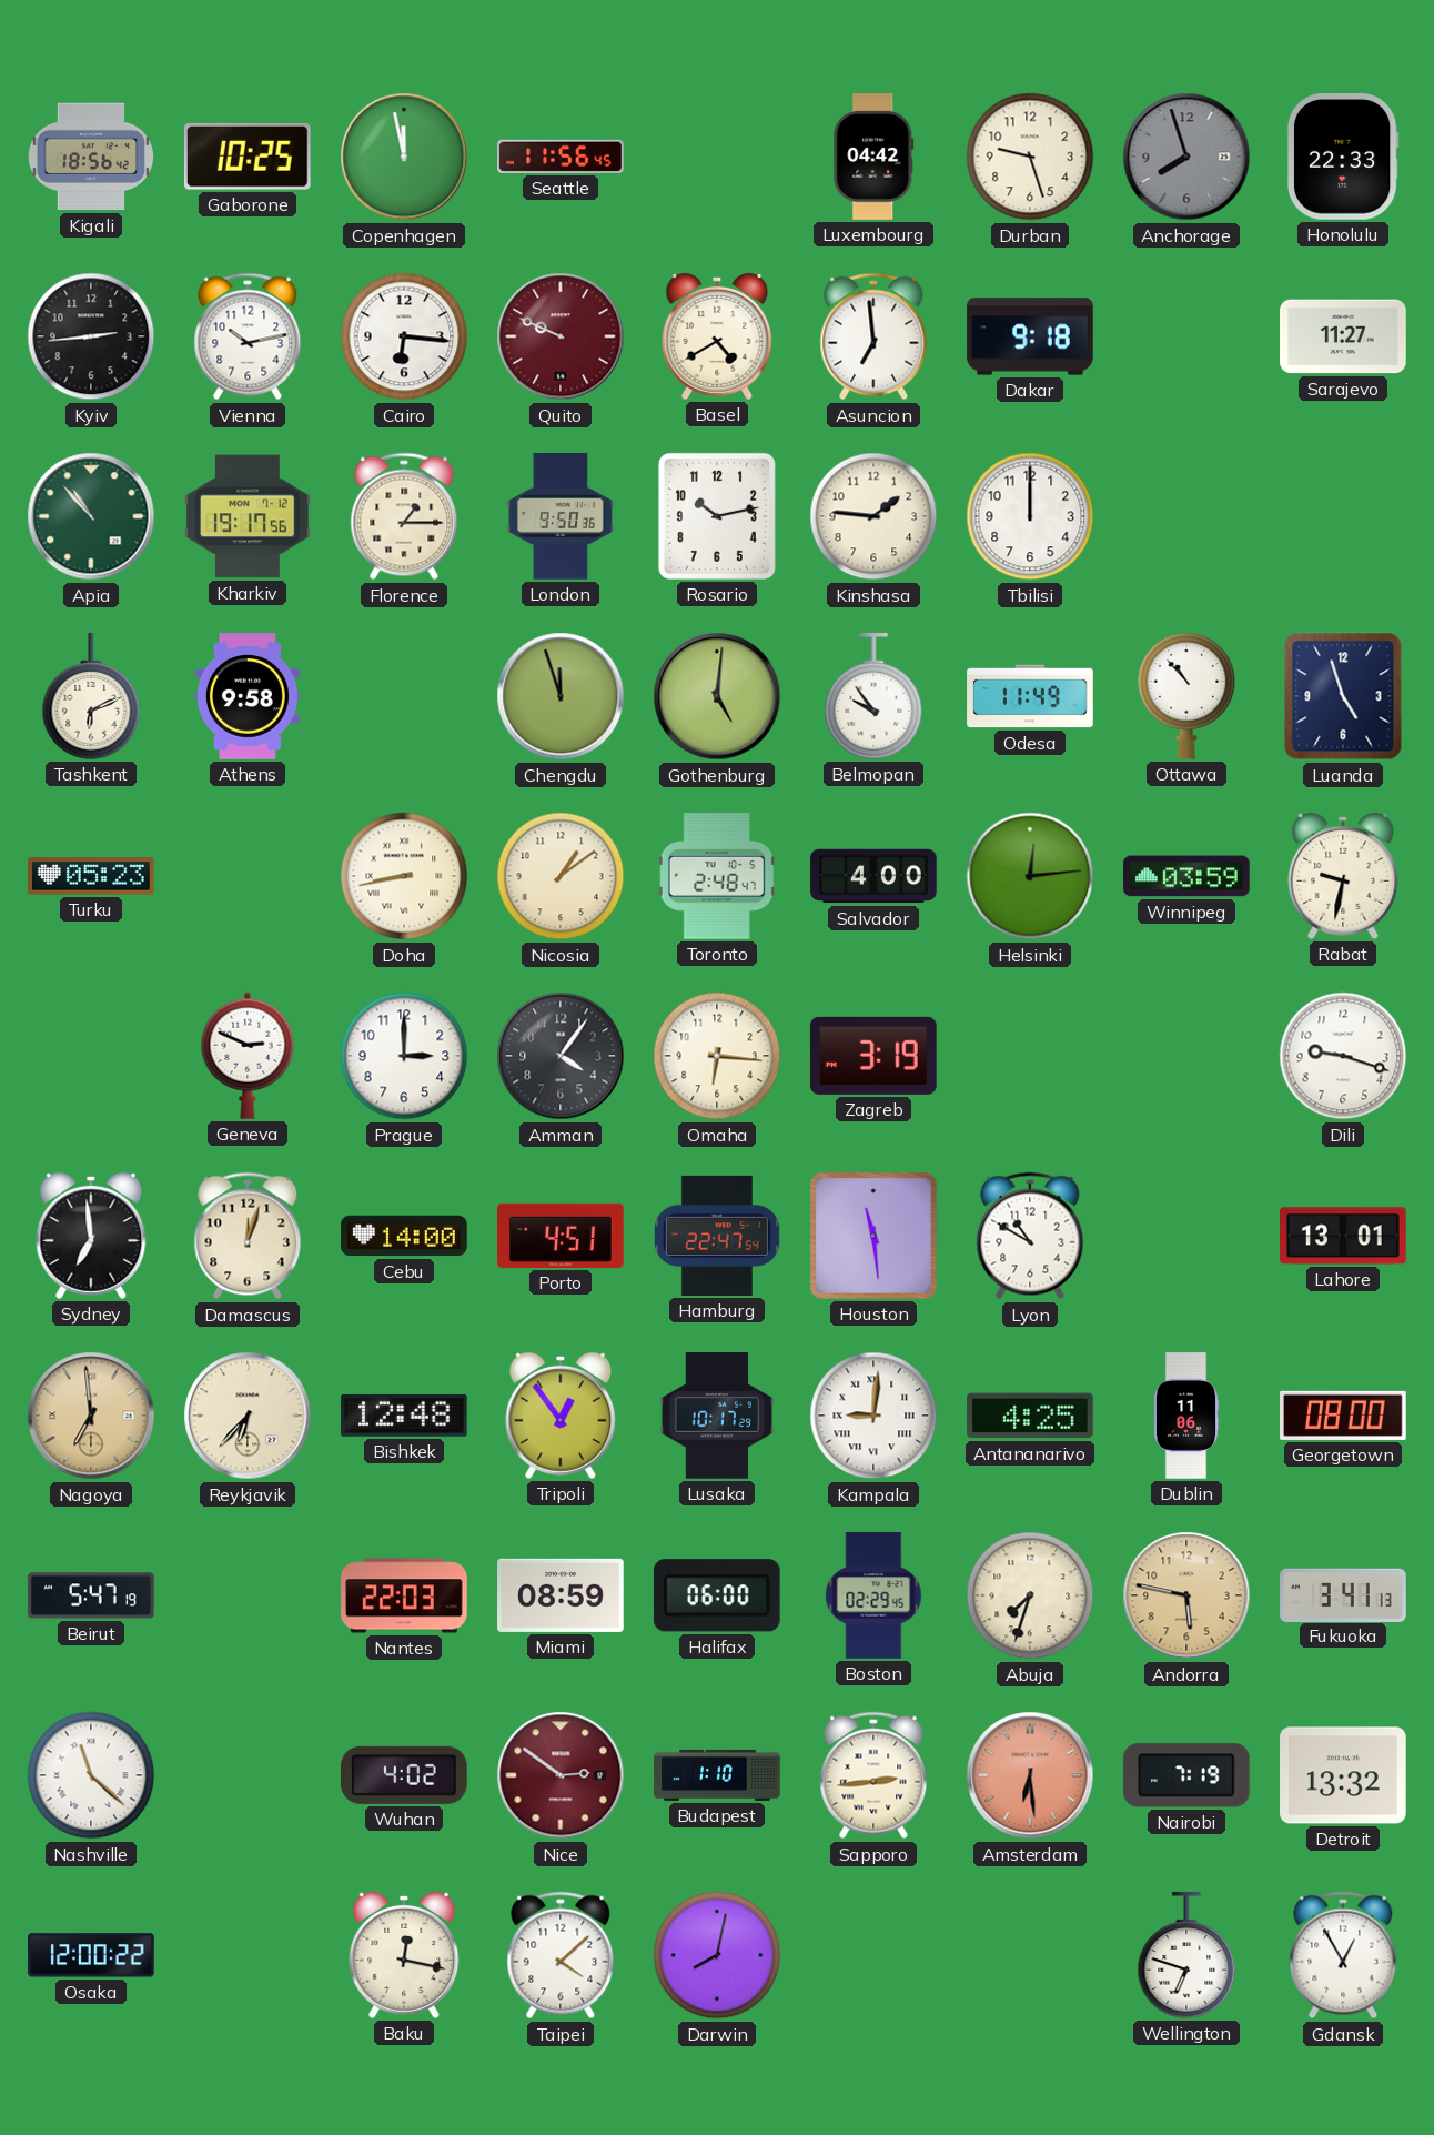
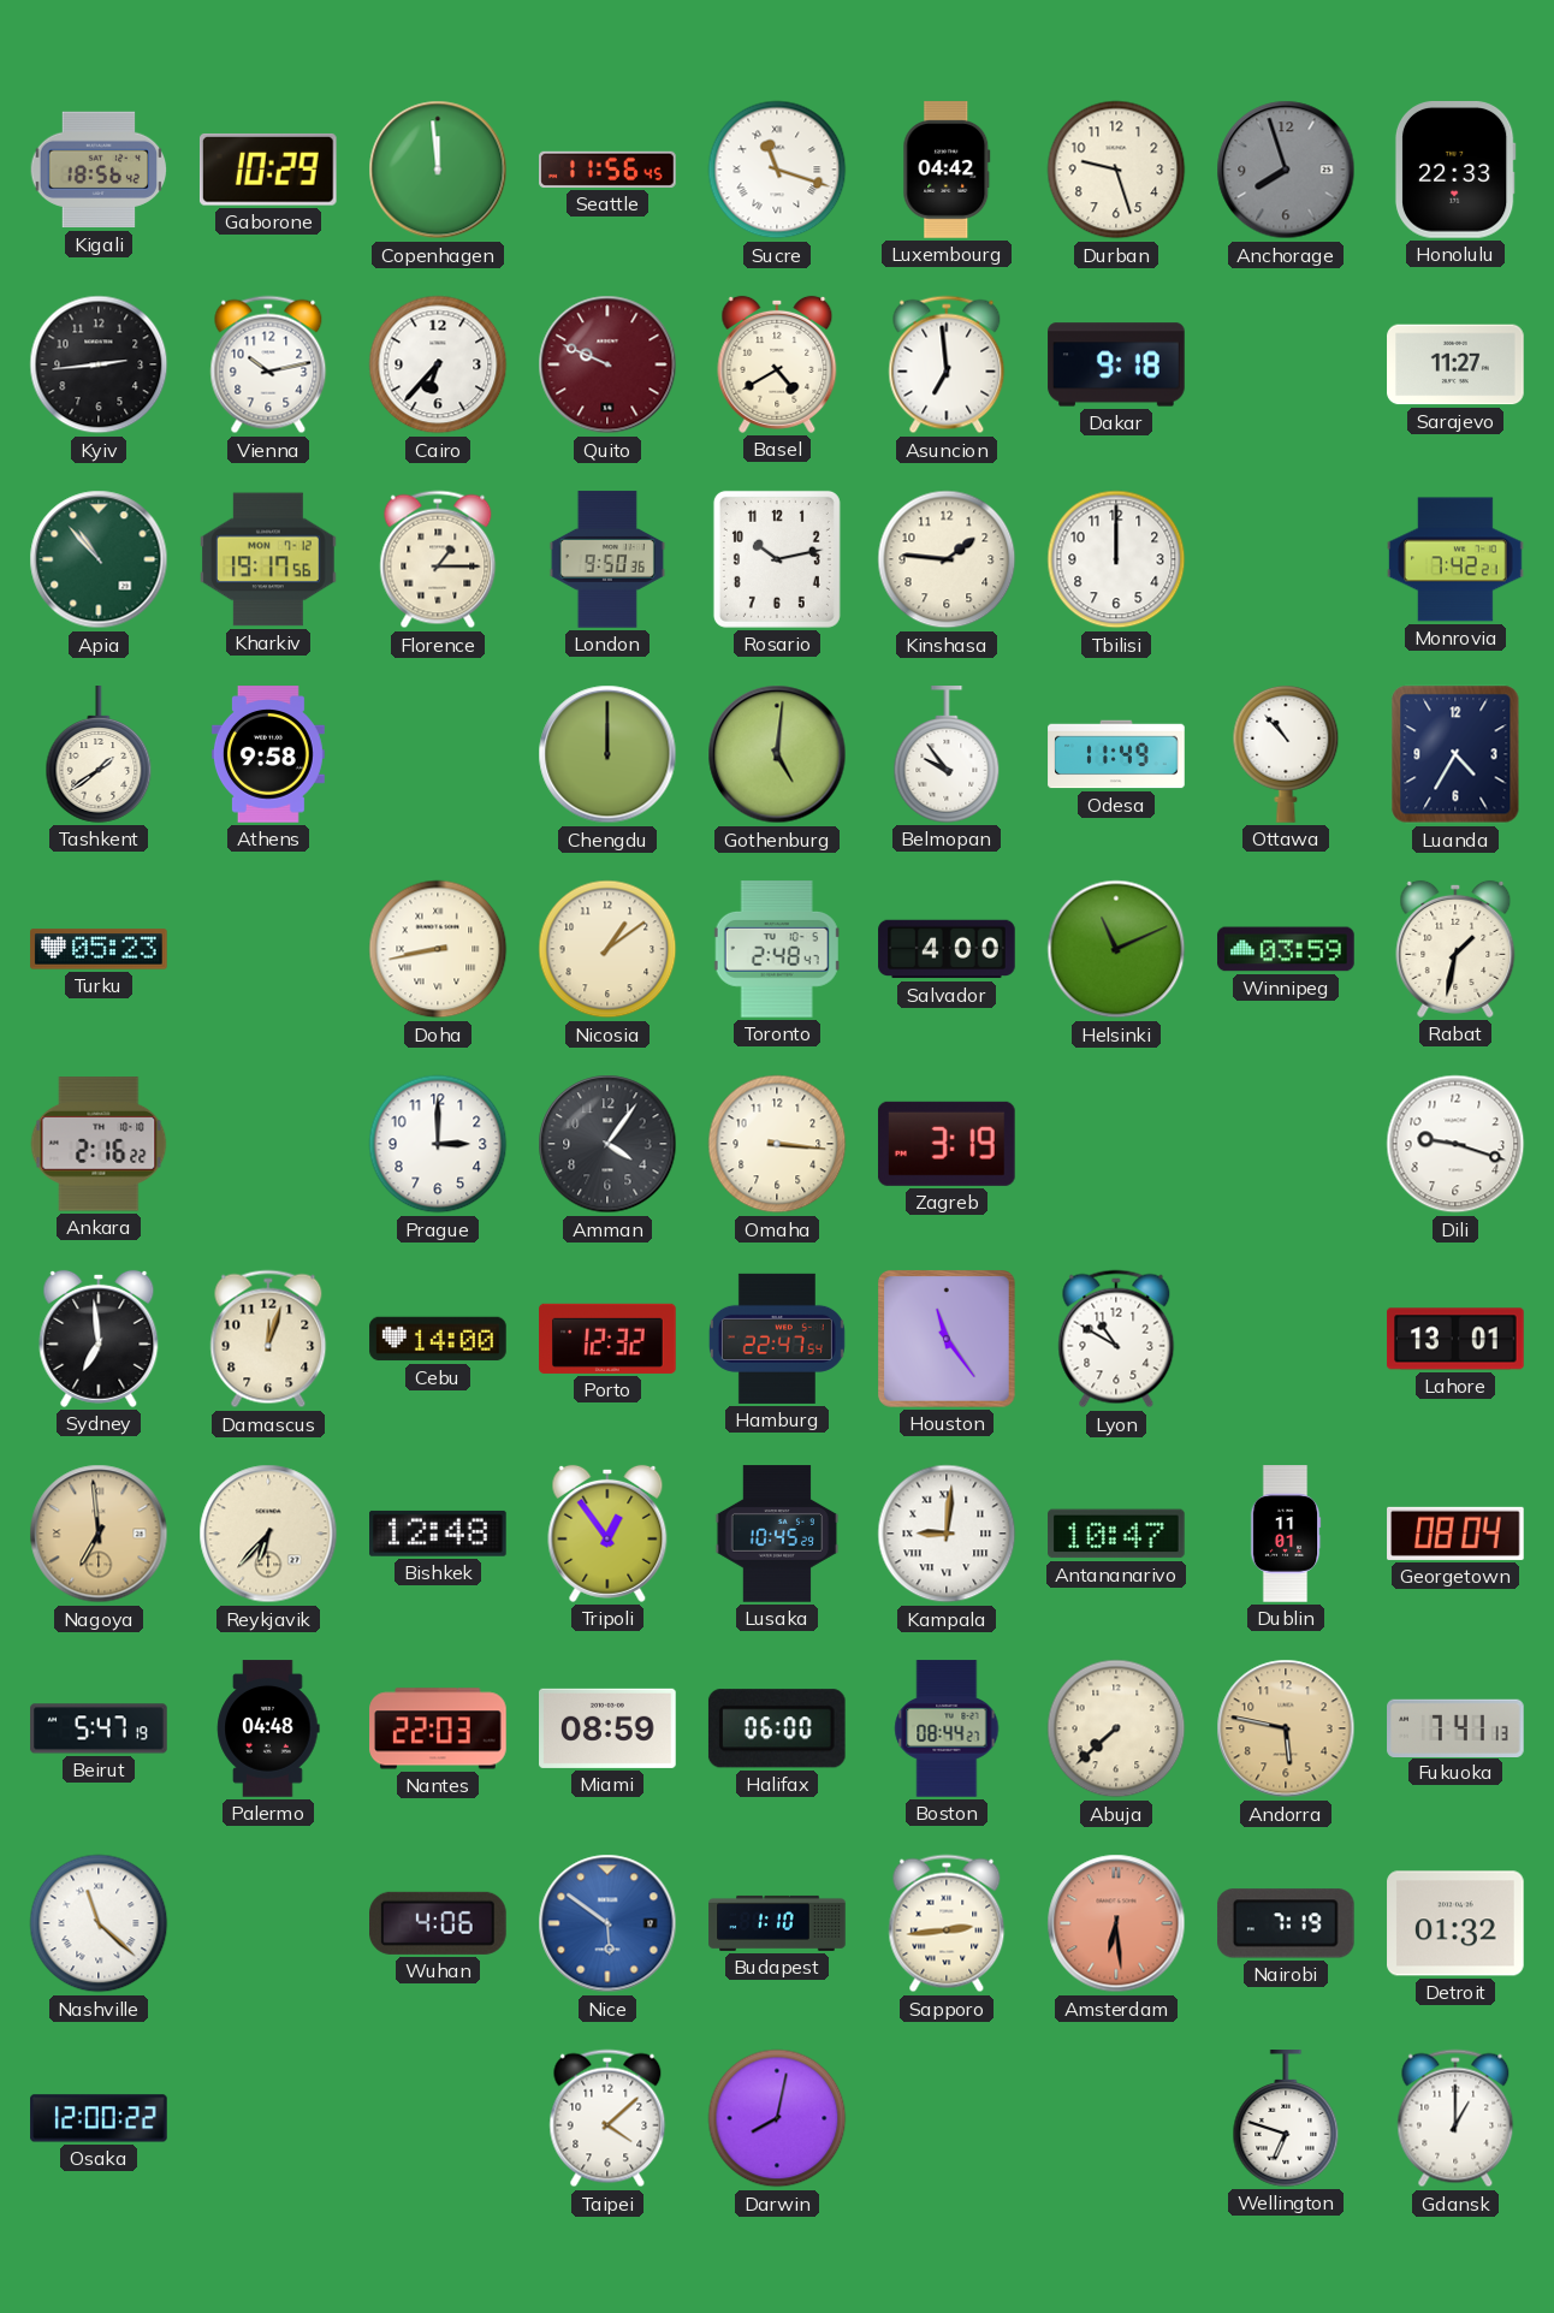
Gaborone: 10:25 -> 10:29
Copenhagen: 11:58 -> 11:59
Sucre: none -> 11:18
Cairo: 6:16 -> 6:37
Monrovia: none -> 7:42
Tashkent: 6:11 -> 1:39
Chengdu: 11:57 -> 12:00
Luanda: 4:57 -> 4:35
Helsinki: 12:14 -> 11:11
Rabat: 9:32 -> 1:32
Ankara: none -> 2:16
Geneva: 2:49 -> none
Omaha: 6:16 -> 3:16
Porto: 4:51 -> 12:32
Houston: 11:29 -> 11:24
Lusaka: 10:17 -> 10:45
Antananarivo: 4:25 -> 10:47
Dublin: 11:06 -> 11:01
Georgetown: 08:00 -> 08:04
Palermo: none -> 04:48
Boston: 02:29 -> 08:44
Abuja: 7:33 -> 7:38
Fukuoka: 3:41 -> 7:41
Wuhan: 4:02 -> 4:06
Nice: 2:51 -> 5:51
Nice dial: burgundy -> blue
Detroit: 13:32 -> 01:32
Baku: 12:17 -> none
Gdansk: 12:55 -> 1:00
